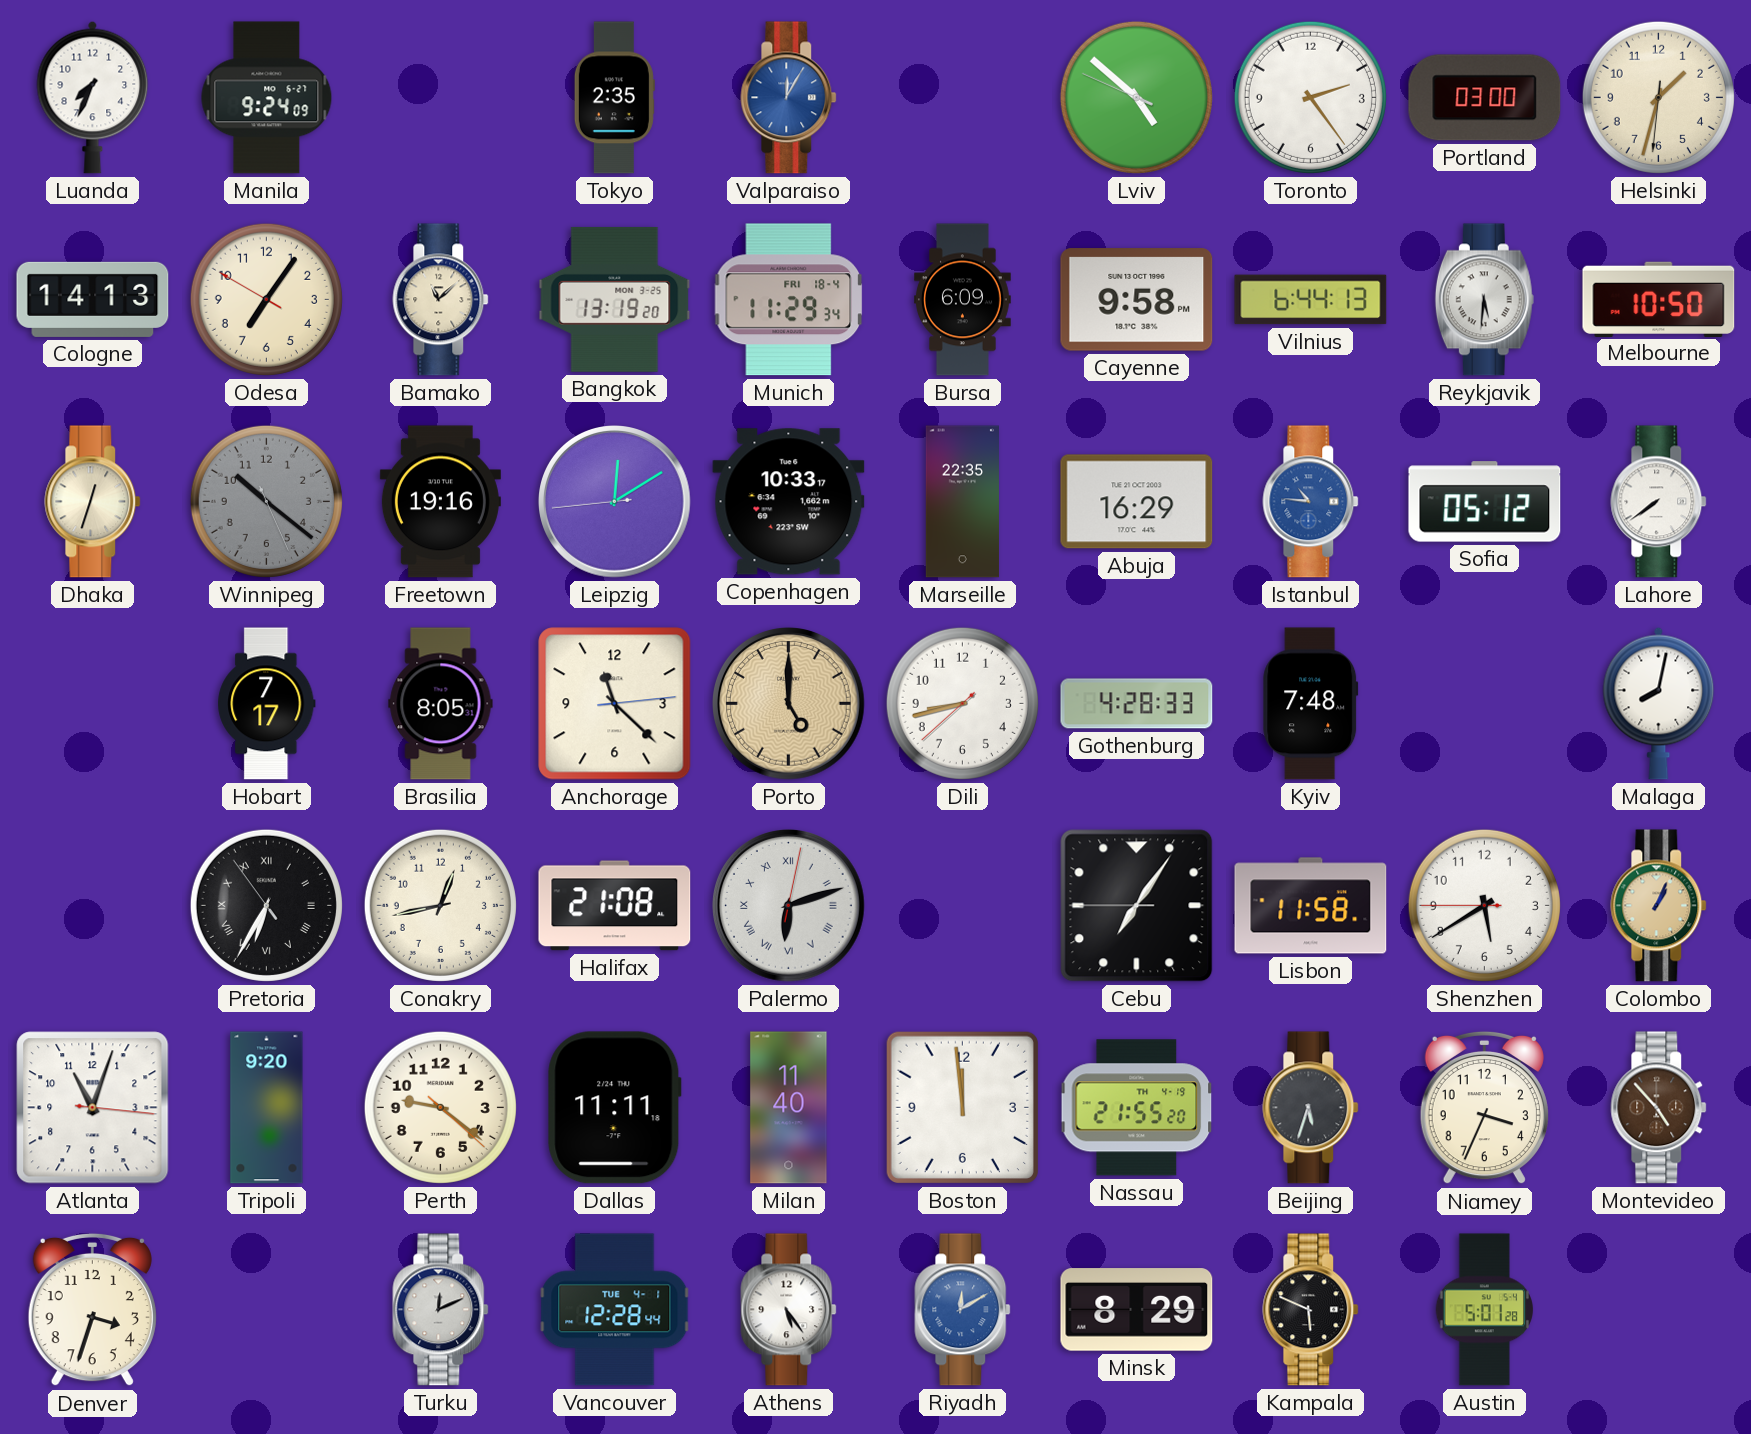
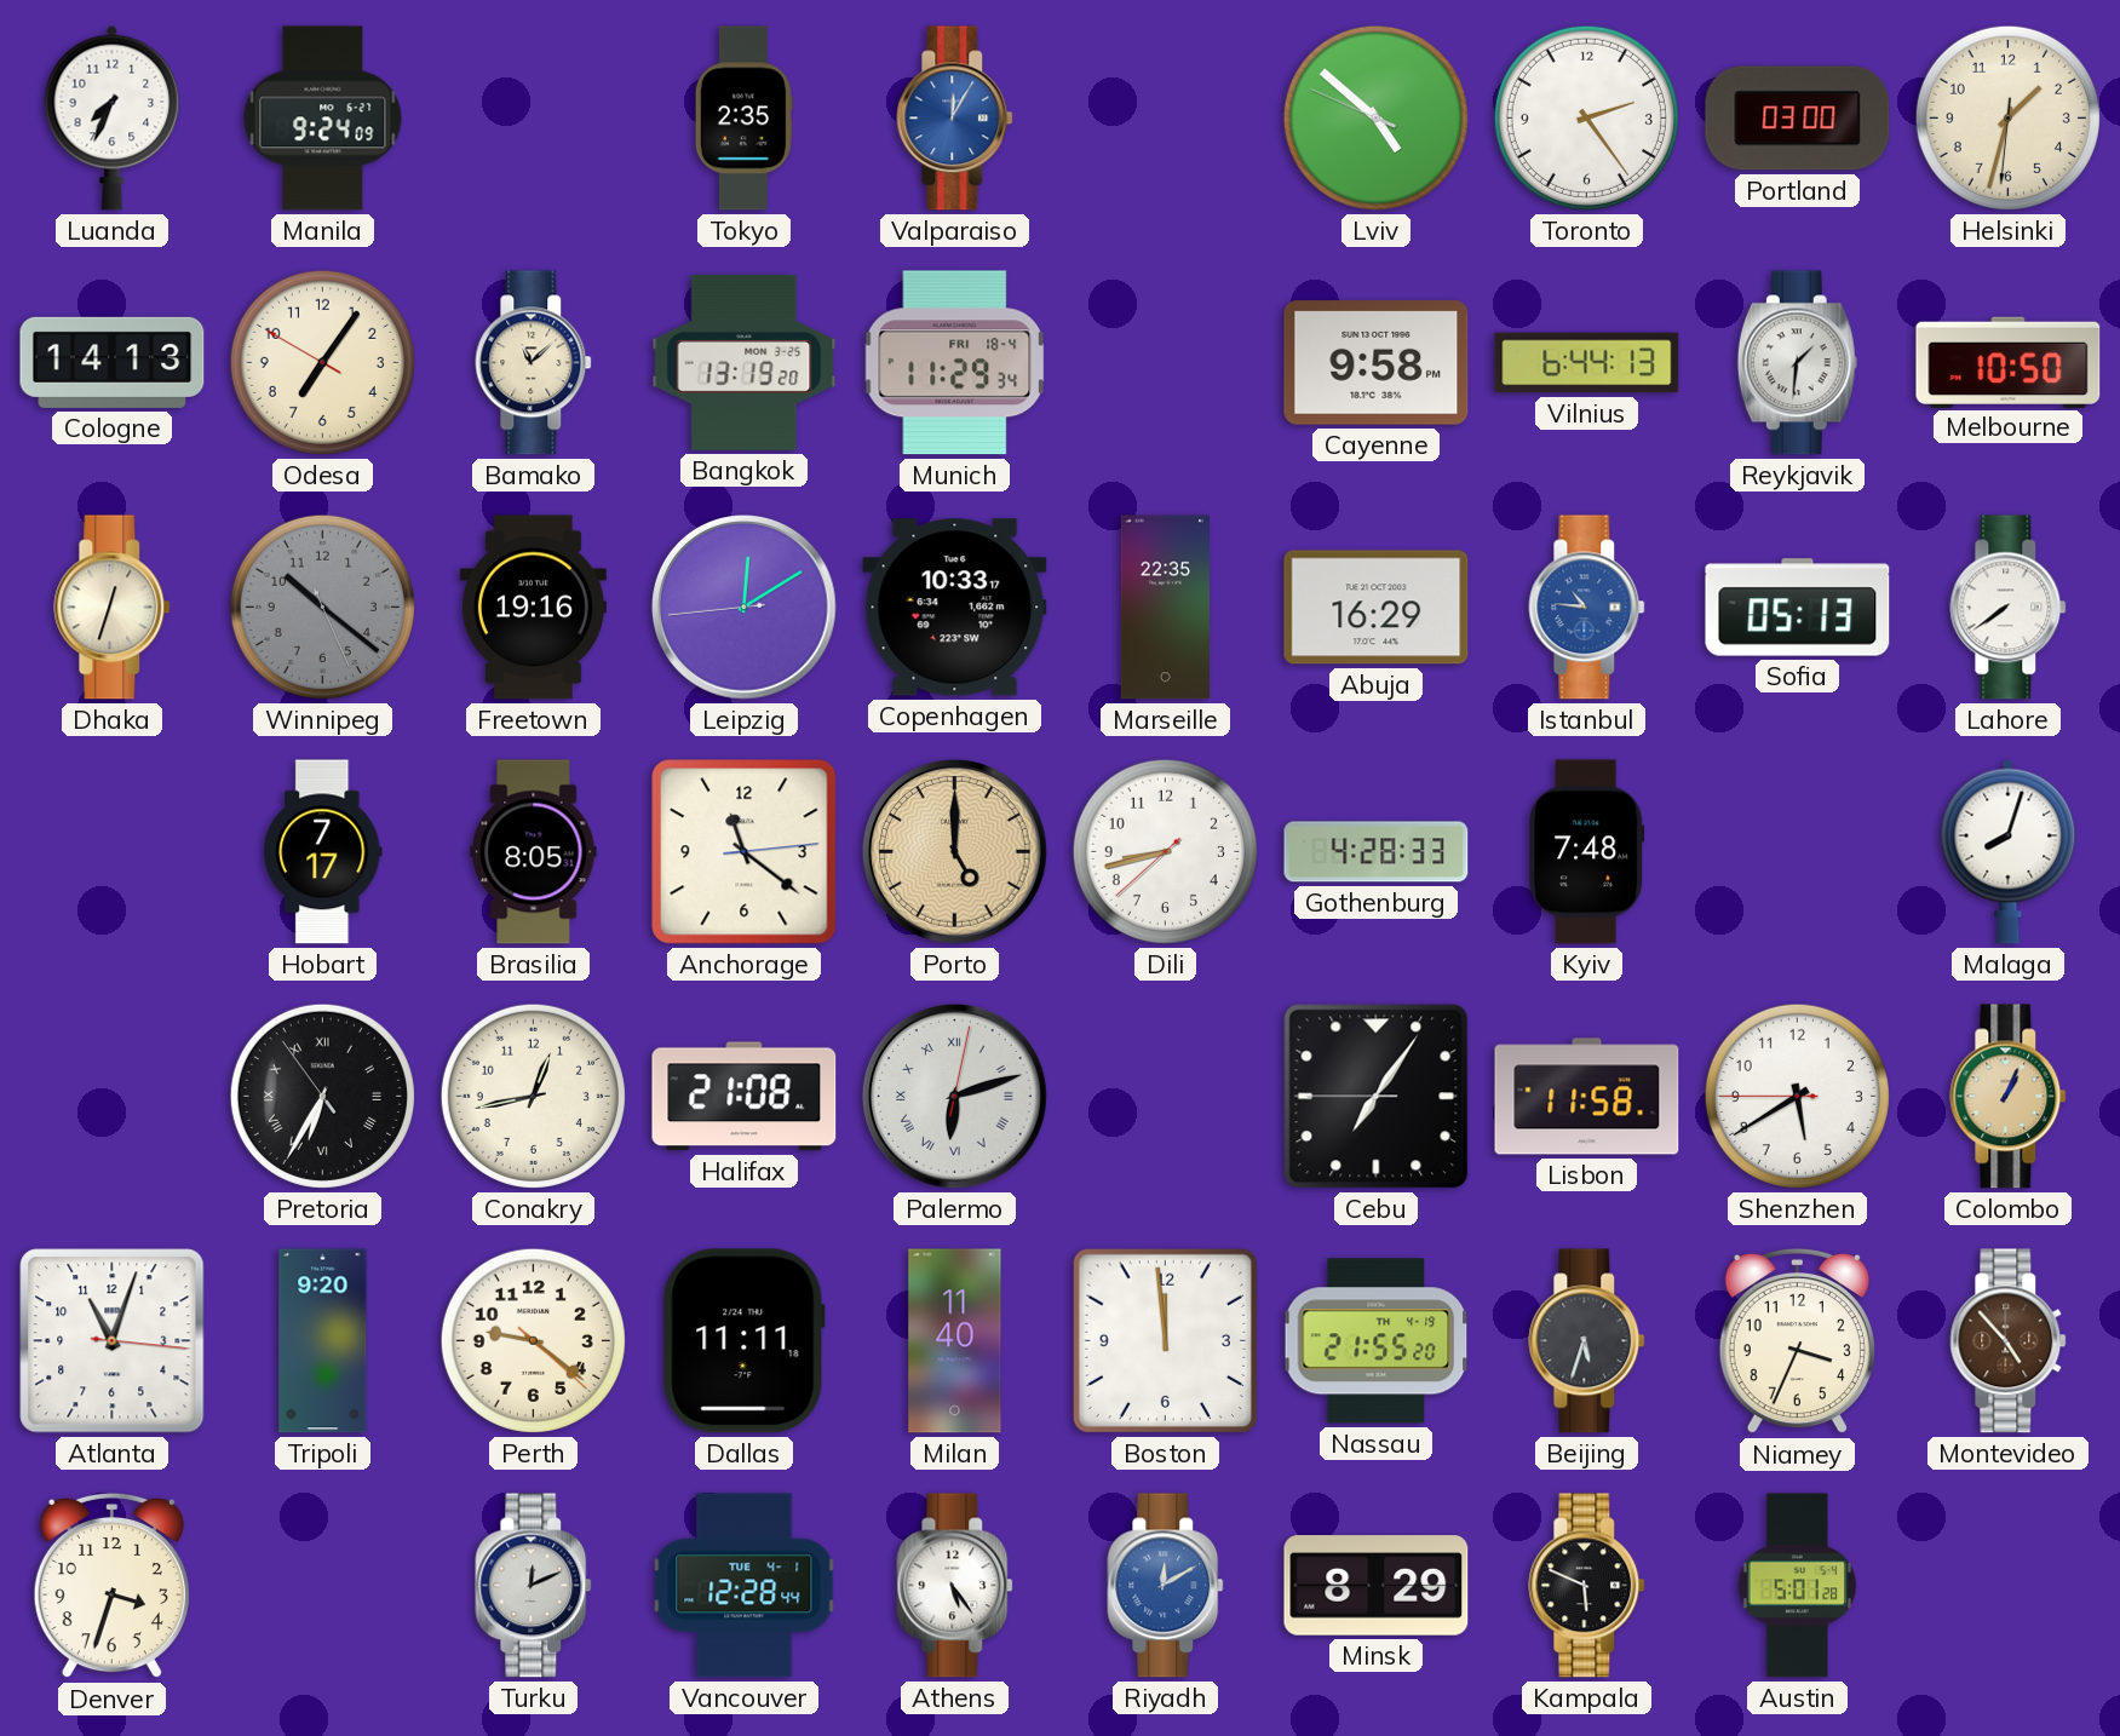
Bursa: 6:09 -> none
Reykjavik: 5:31 -> 1:31
Sofia: 05:12 -> 05:13
Anchorage: 11:22 -> 11:21
Malaga: 8:02 -> 8:03
